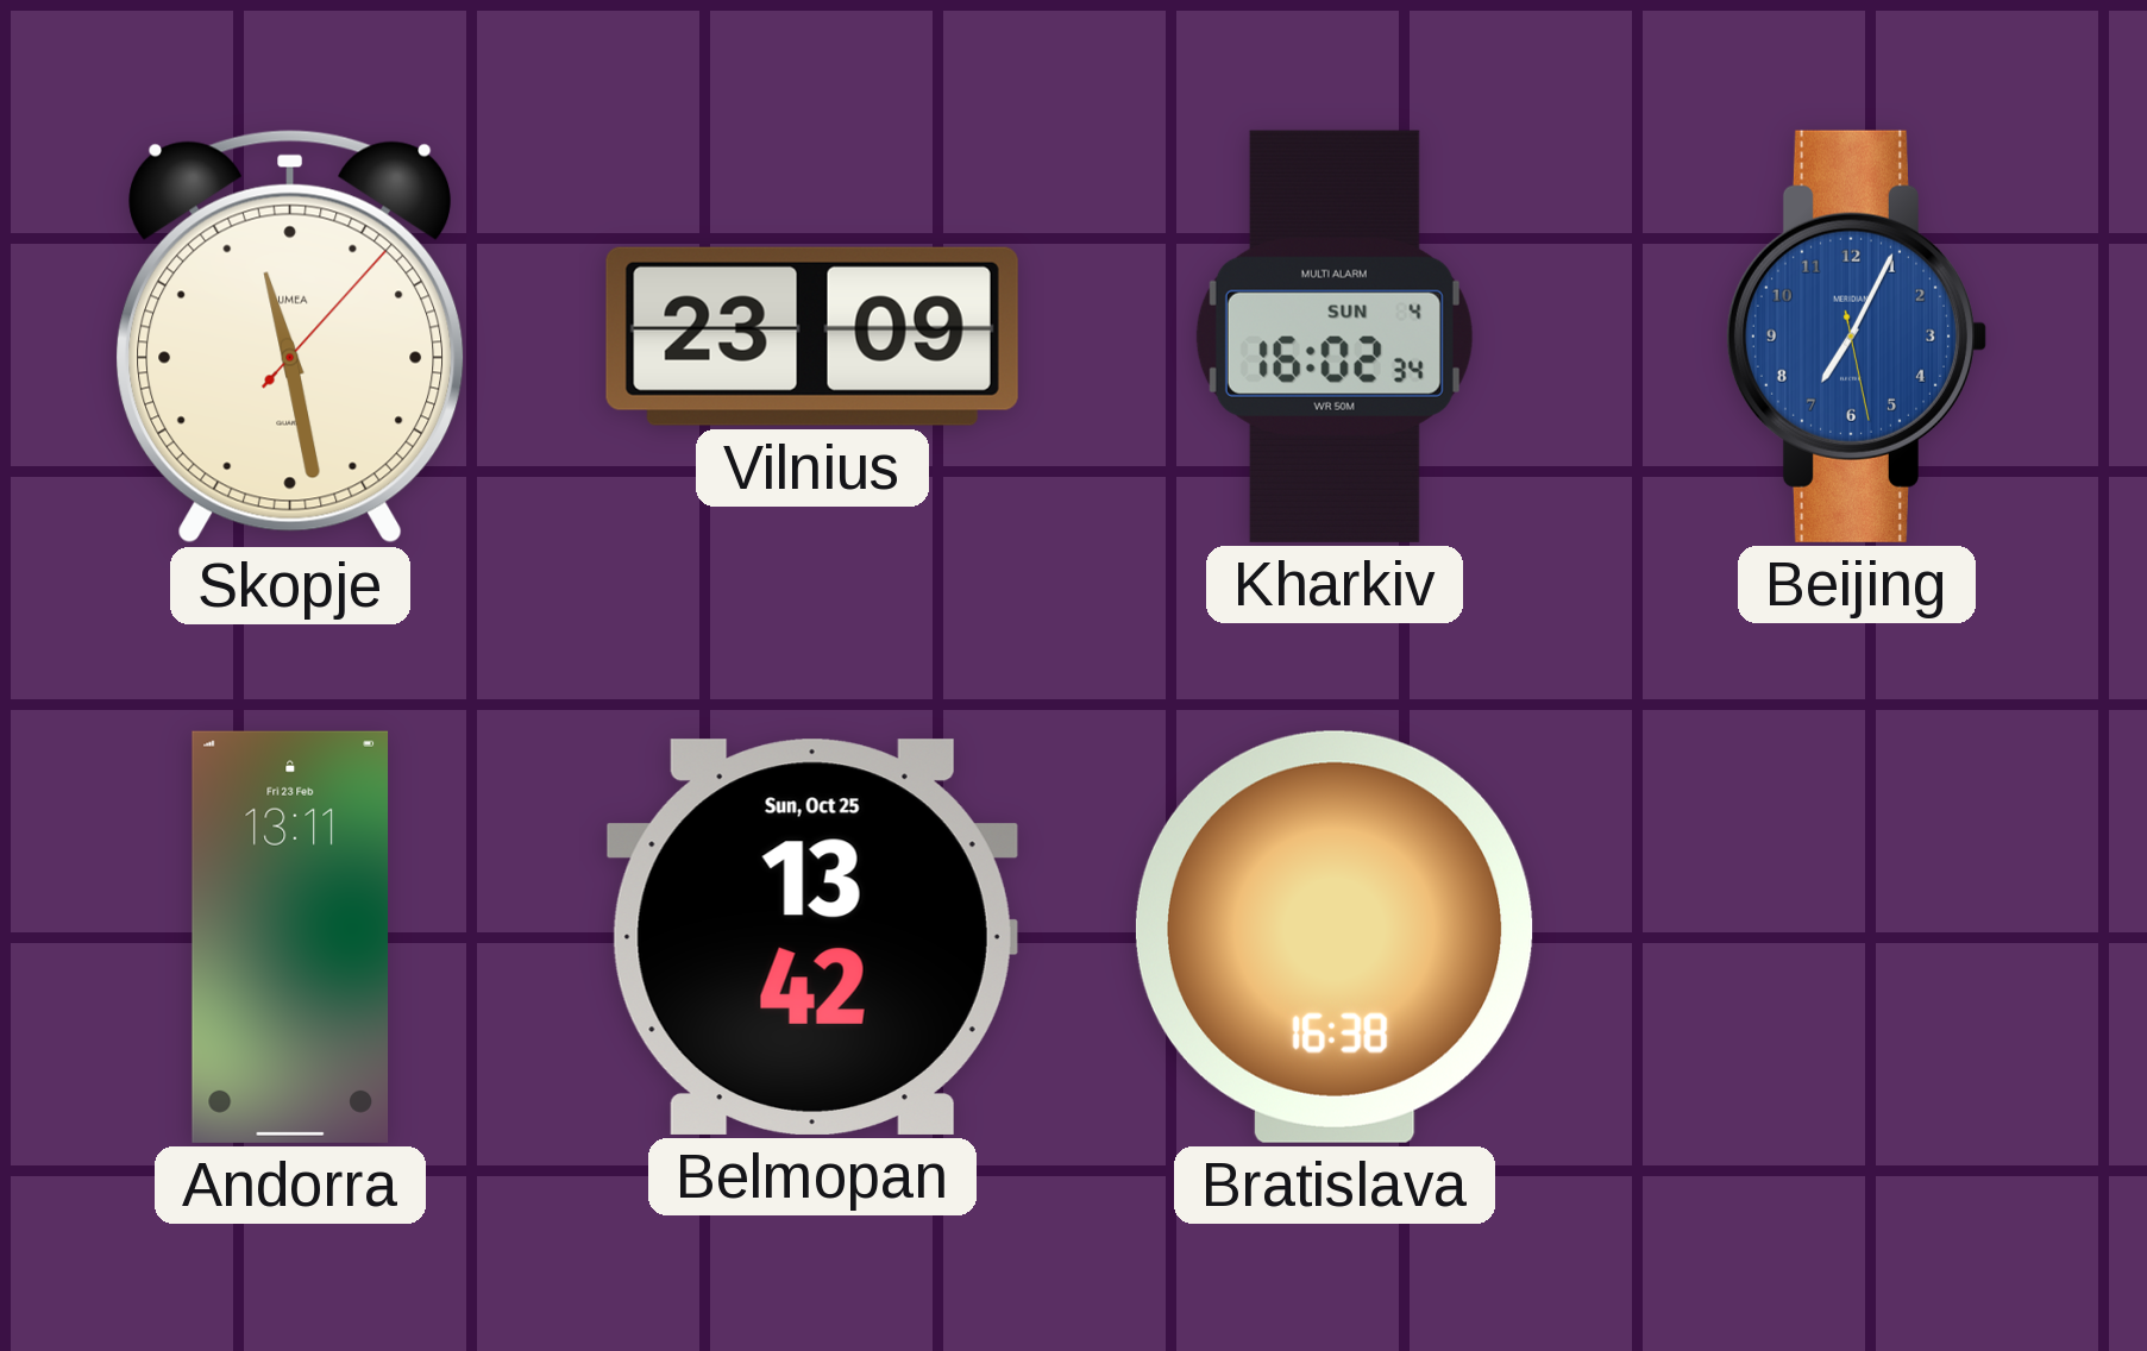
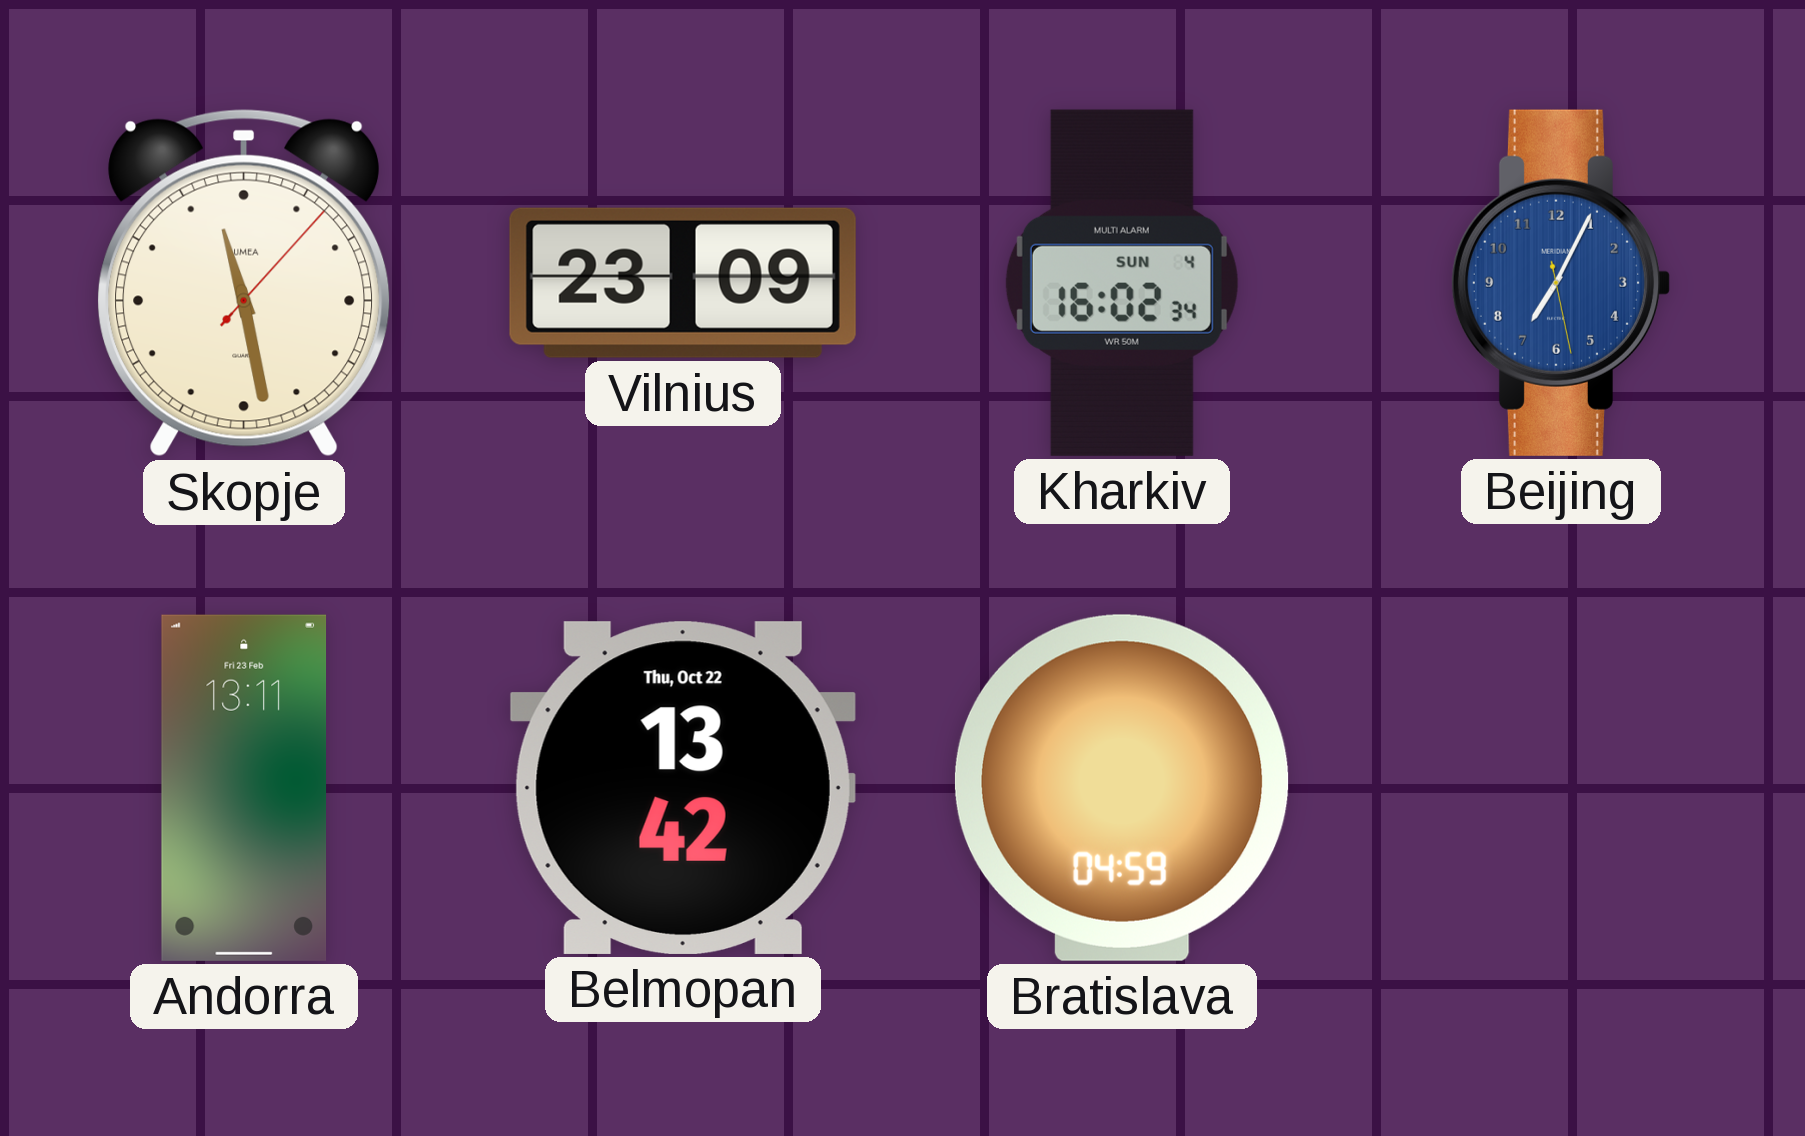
Belmopan date: Sun, Oct 25 -> Thu, Oct 22
Bratislava: 16:38 -> 04:59
